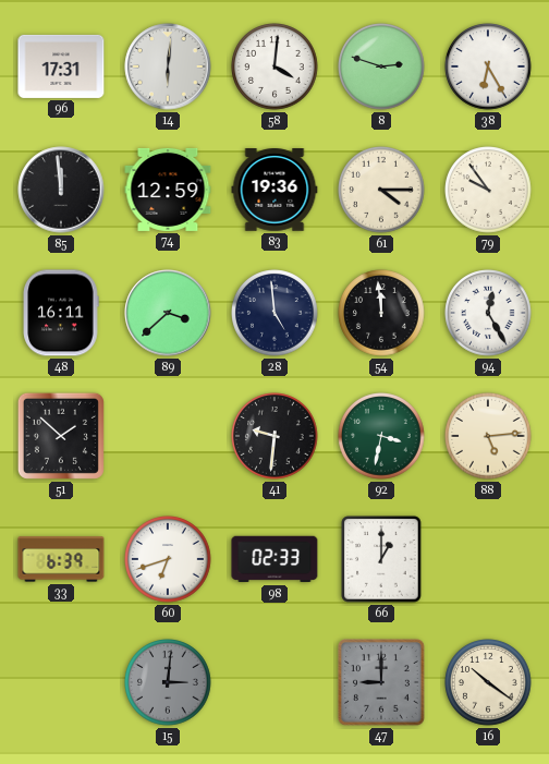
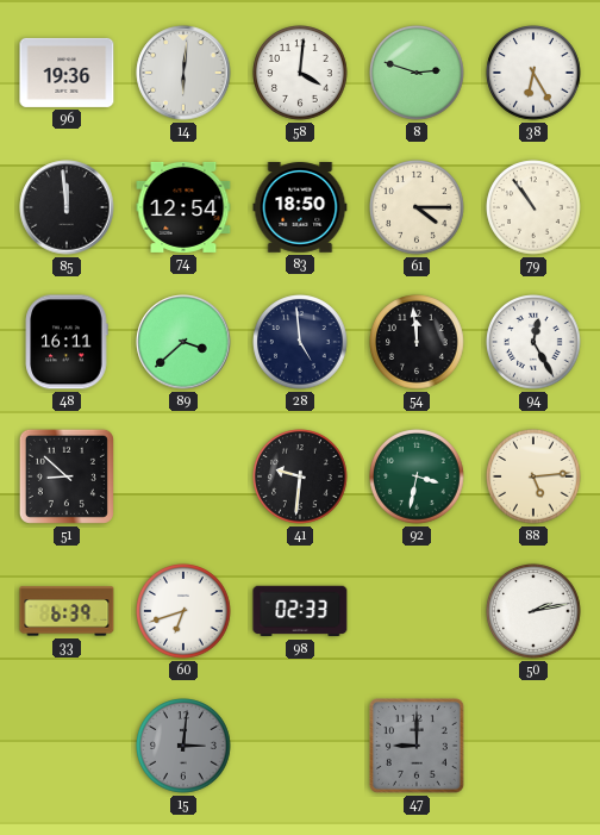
96: 17:31 -> 19:36
74: 12:59 -> 12:54
83: 19:36 -> 18:50
79: 9:54 -> 10:54
51: 1:52 -> 8:52
66: 1:00 -> none
50: none -> 2:13
16: 10:21 -> none
